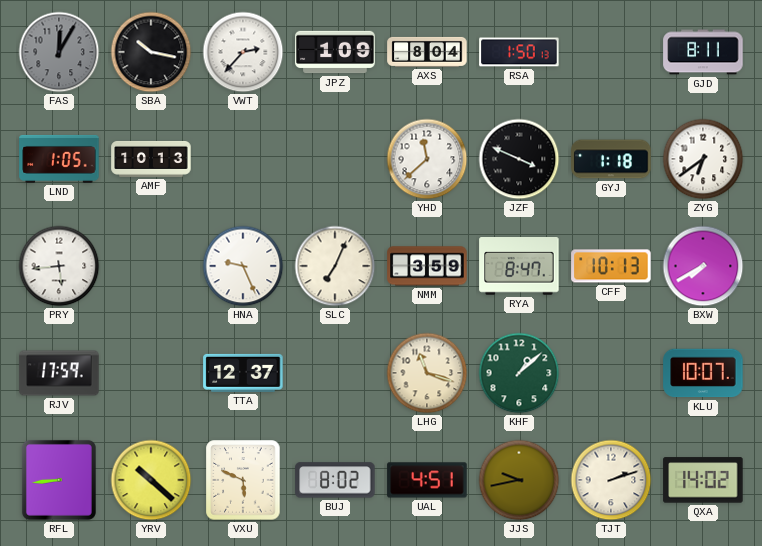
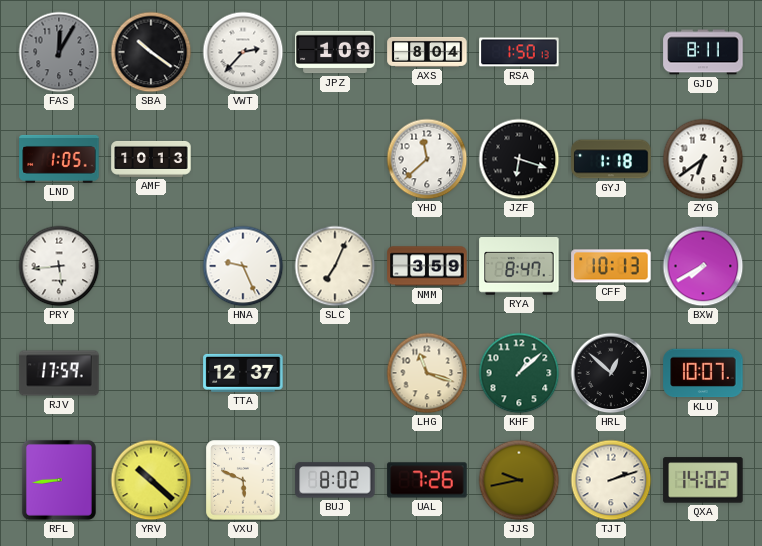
SBA: 10:17 -> 10:21
JZF: 3:49 -> 6:18
HRL: none -> 12:52
UAL: 4:51 -> 7:26
